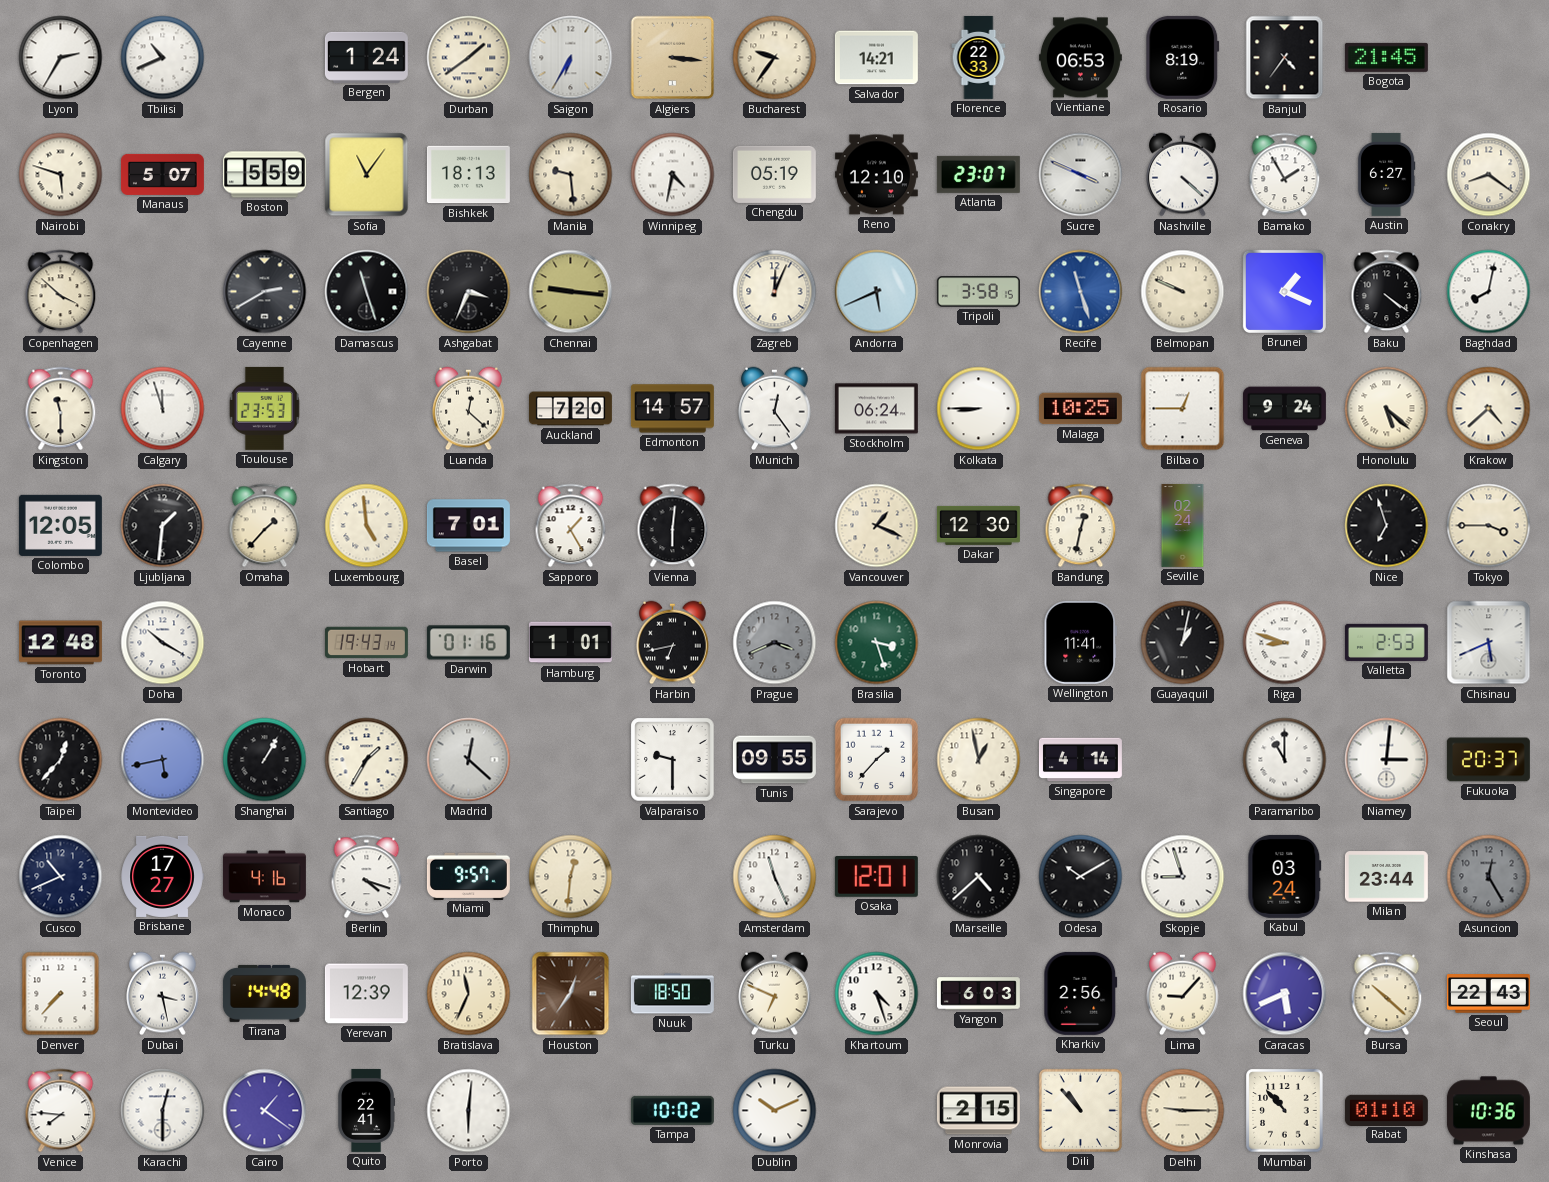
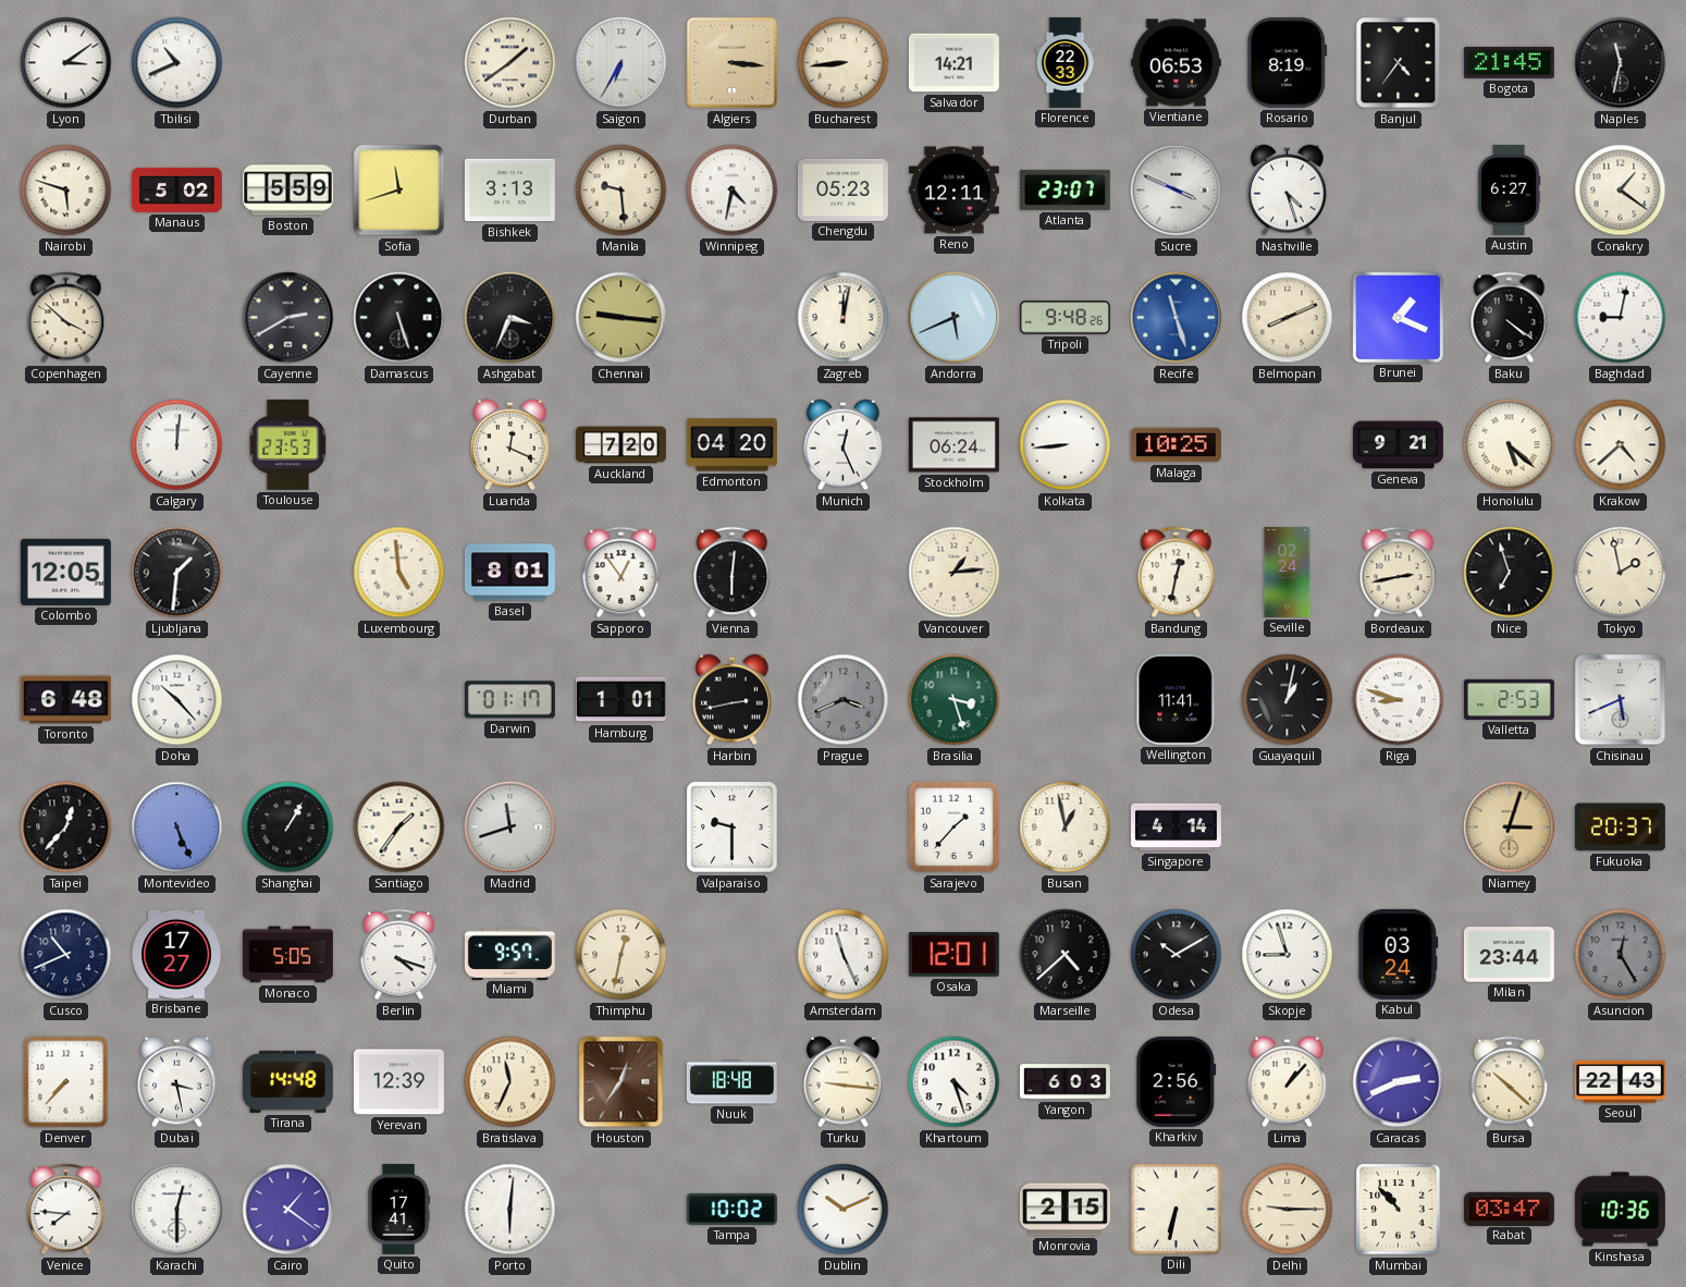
Lyon: 2:35 -> 3:09
Bergen: 1:24 -> none
Bucharest: 9:36 -> 8:44
Naples: none -> 11:32
Manaus: 5:07 -> 5:02
Sofia: 11:06 -> 11:42
Bishkek: 18:13 -> 3:13
Chengdu: 05:19 -> 05:23
Reno: 12:10 -> 12:11
Nashville: 4:22 -> 4:27
Bamako: 1:55 -> none
Conakry: 8:21 -> 1:21
Damascus: 11:27 -> 5:27
Zagreb: 12:04 -> 12:02
Tripoli: 3:58 -> 9:48
Belmopan: 9:49 -> 8:11
Baghdad: 8:02 -> 9:02
Kingston: 11:30 -> none
Calgary: 11:57 -> 12:01
Luanda: 12:22 -> 12:19
Edmonton: 14:57 -> 04:20
Munich: 12:24 -> 12:26
Kolkata: 8:45 -> 8:44
Bilbao: 12:45 -> none
Geneva: 9:24 -> 9:21
Omaha: 1:37 -> none
Basel: 7:01 -> 8:01
Sapporo: 1:25 -> 12:54
Vancouver: 1:19 -> 1:14
Dakar: 12:30 -> none
Bordeaux: none -> 2:43
Tokyo: 3:45 -> 1:58
Toronto: 12:48 -> 6:48
Doha: 10:20 -> 10:23
Hobart: 19:43 -> none
Darwin: 01:16 -> 01:17
Harbin: 6:43 -> 2:43
Montevideo: 5:43 -> 5:26
Santiago: 1:35 -> 1:36
Madrid: 12:22 -> 11:42
Tunis: 09:55 -> none
Paramaribo: 11:00 -> none
Niamey: 3:01 -> 3:03
Niamey dial: white -> champagne
Monaco: 4:16 -> 5:05
Thimphu: 12:31 -> 12:32
Nuuk: 18:50 -> 18:48
Turku: 6:49 -> 9:16
Lima: 9:07 -> 1:07
Caracas: 5:41 -> 2:41
Quito: 22:41 -> 17:41
Dili: 10:53 -> 6:32
Rabat: 01:10 -> 03:47
